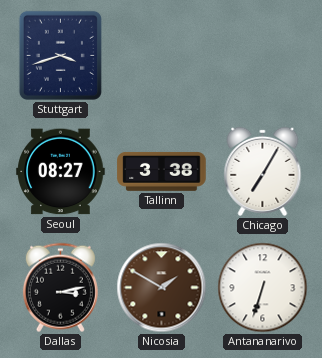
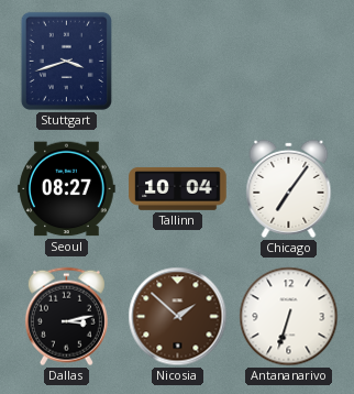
Tallinn: 3:38 -> 10:04
Chicago: 7:05 -> 7:06
Nicosia: 1:50 -> 1:52
